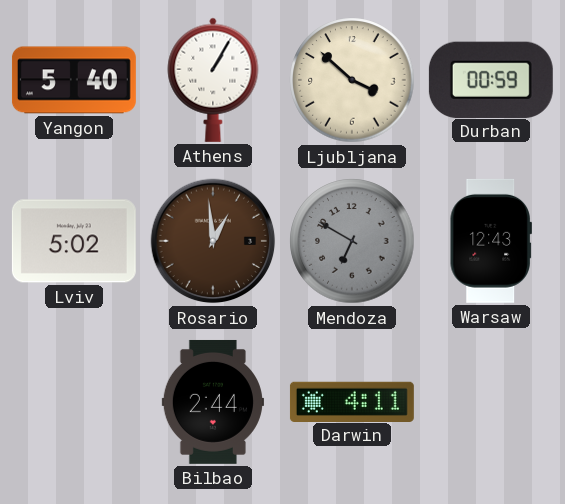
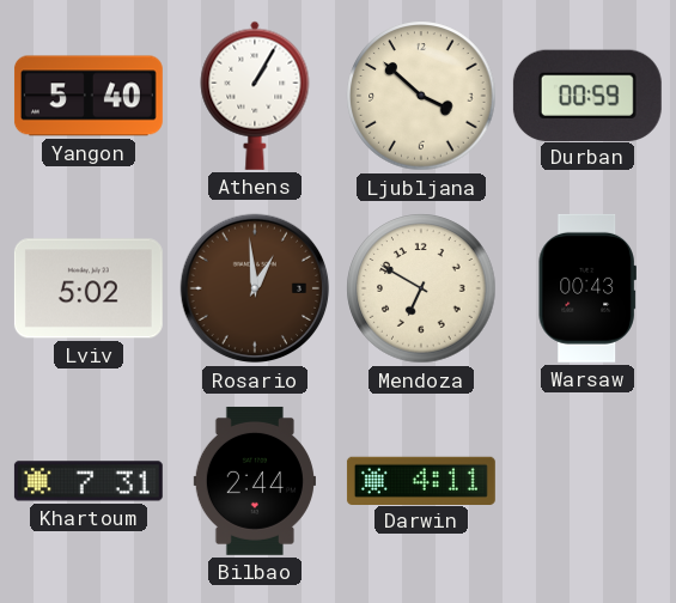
Mendoza dial: grey -> cream
Warsaw: 12:43 -> 00:43
Khartoum: none -> 7:31
